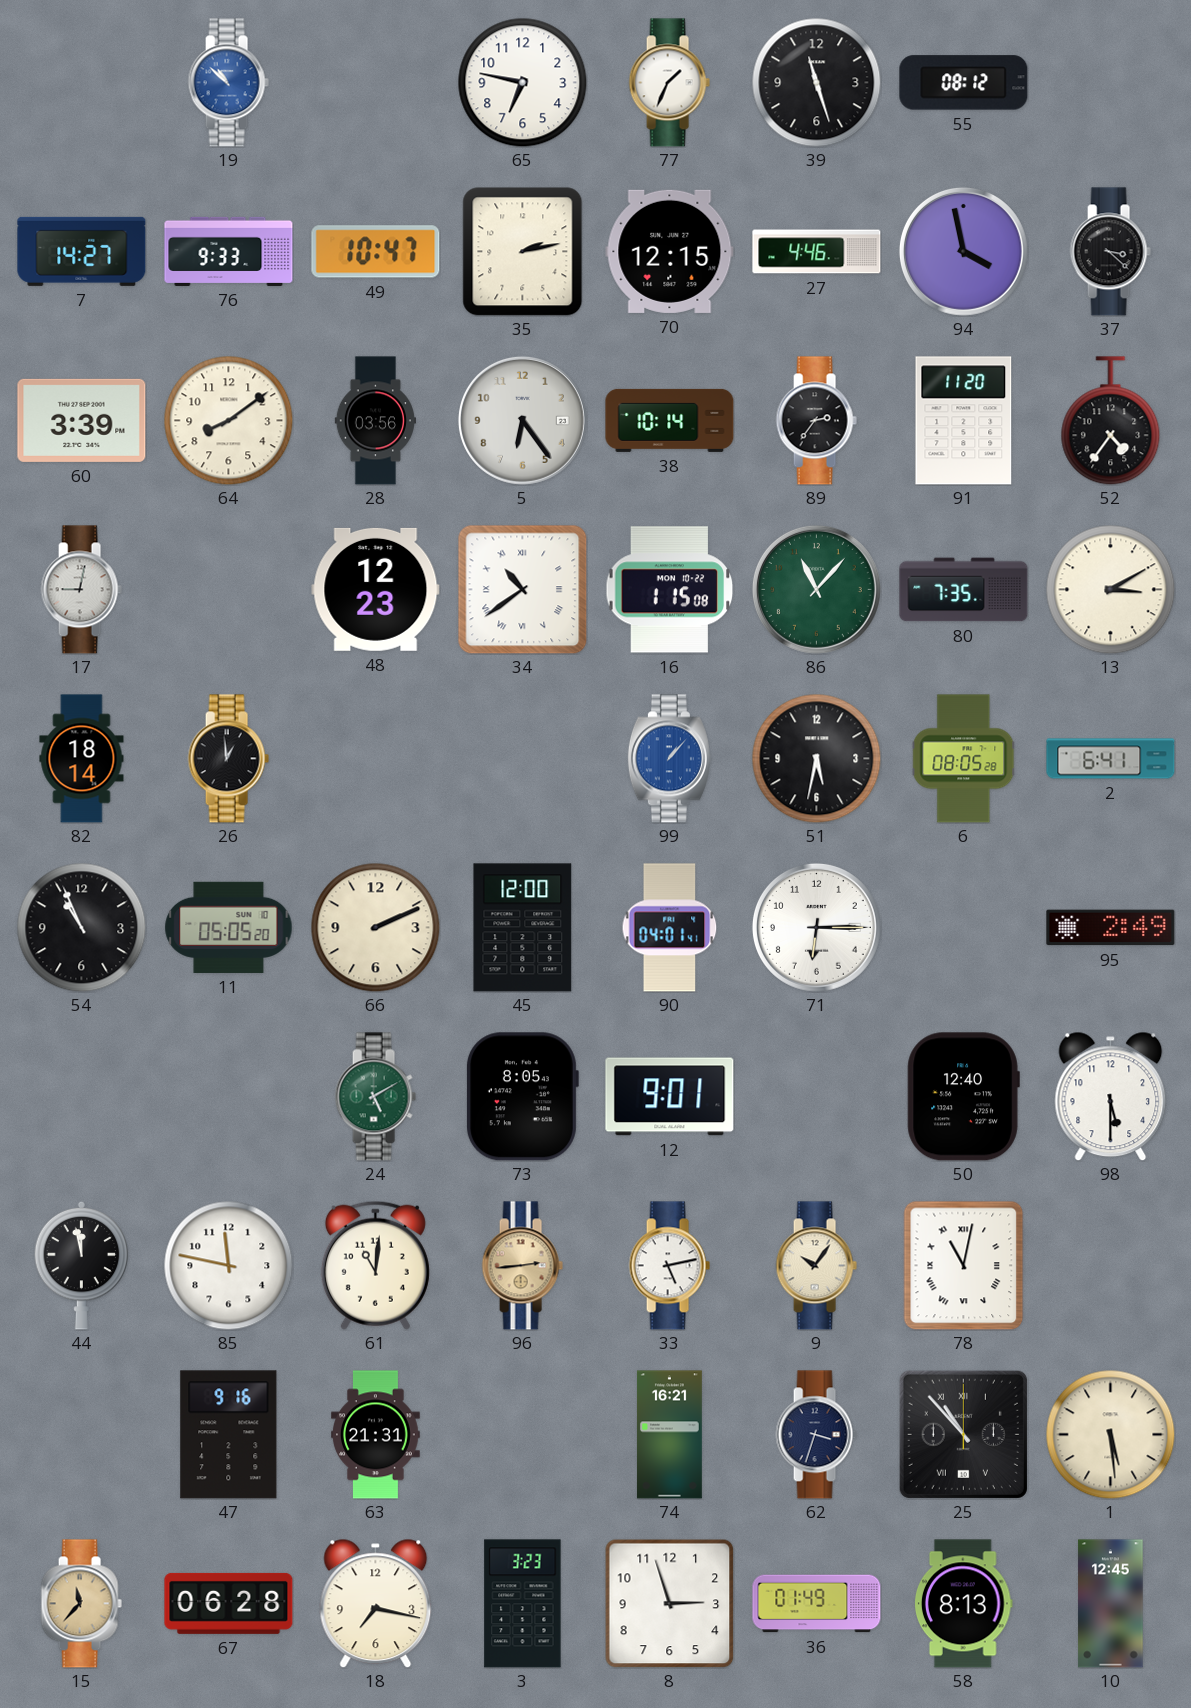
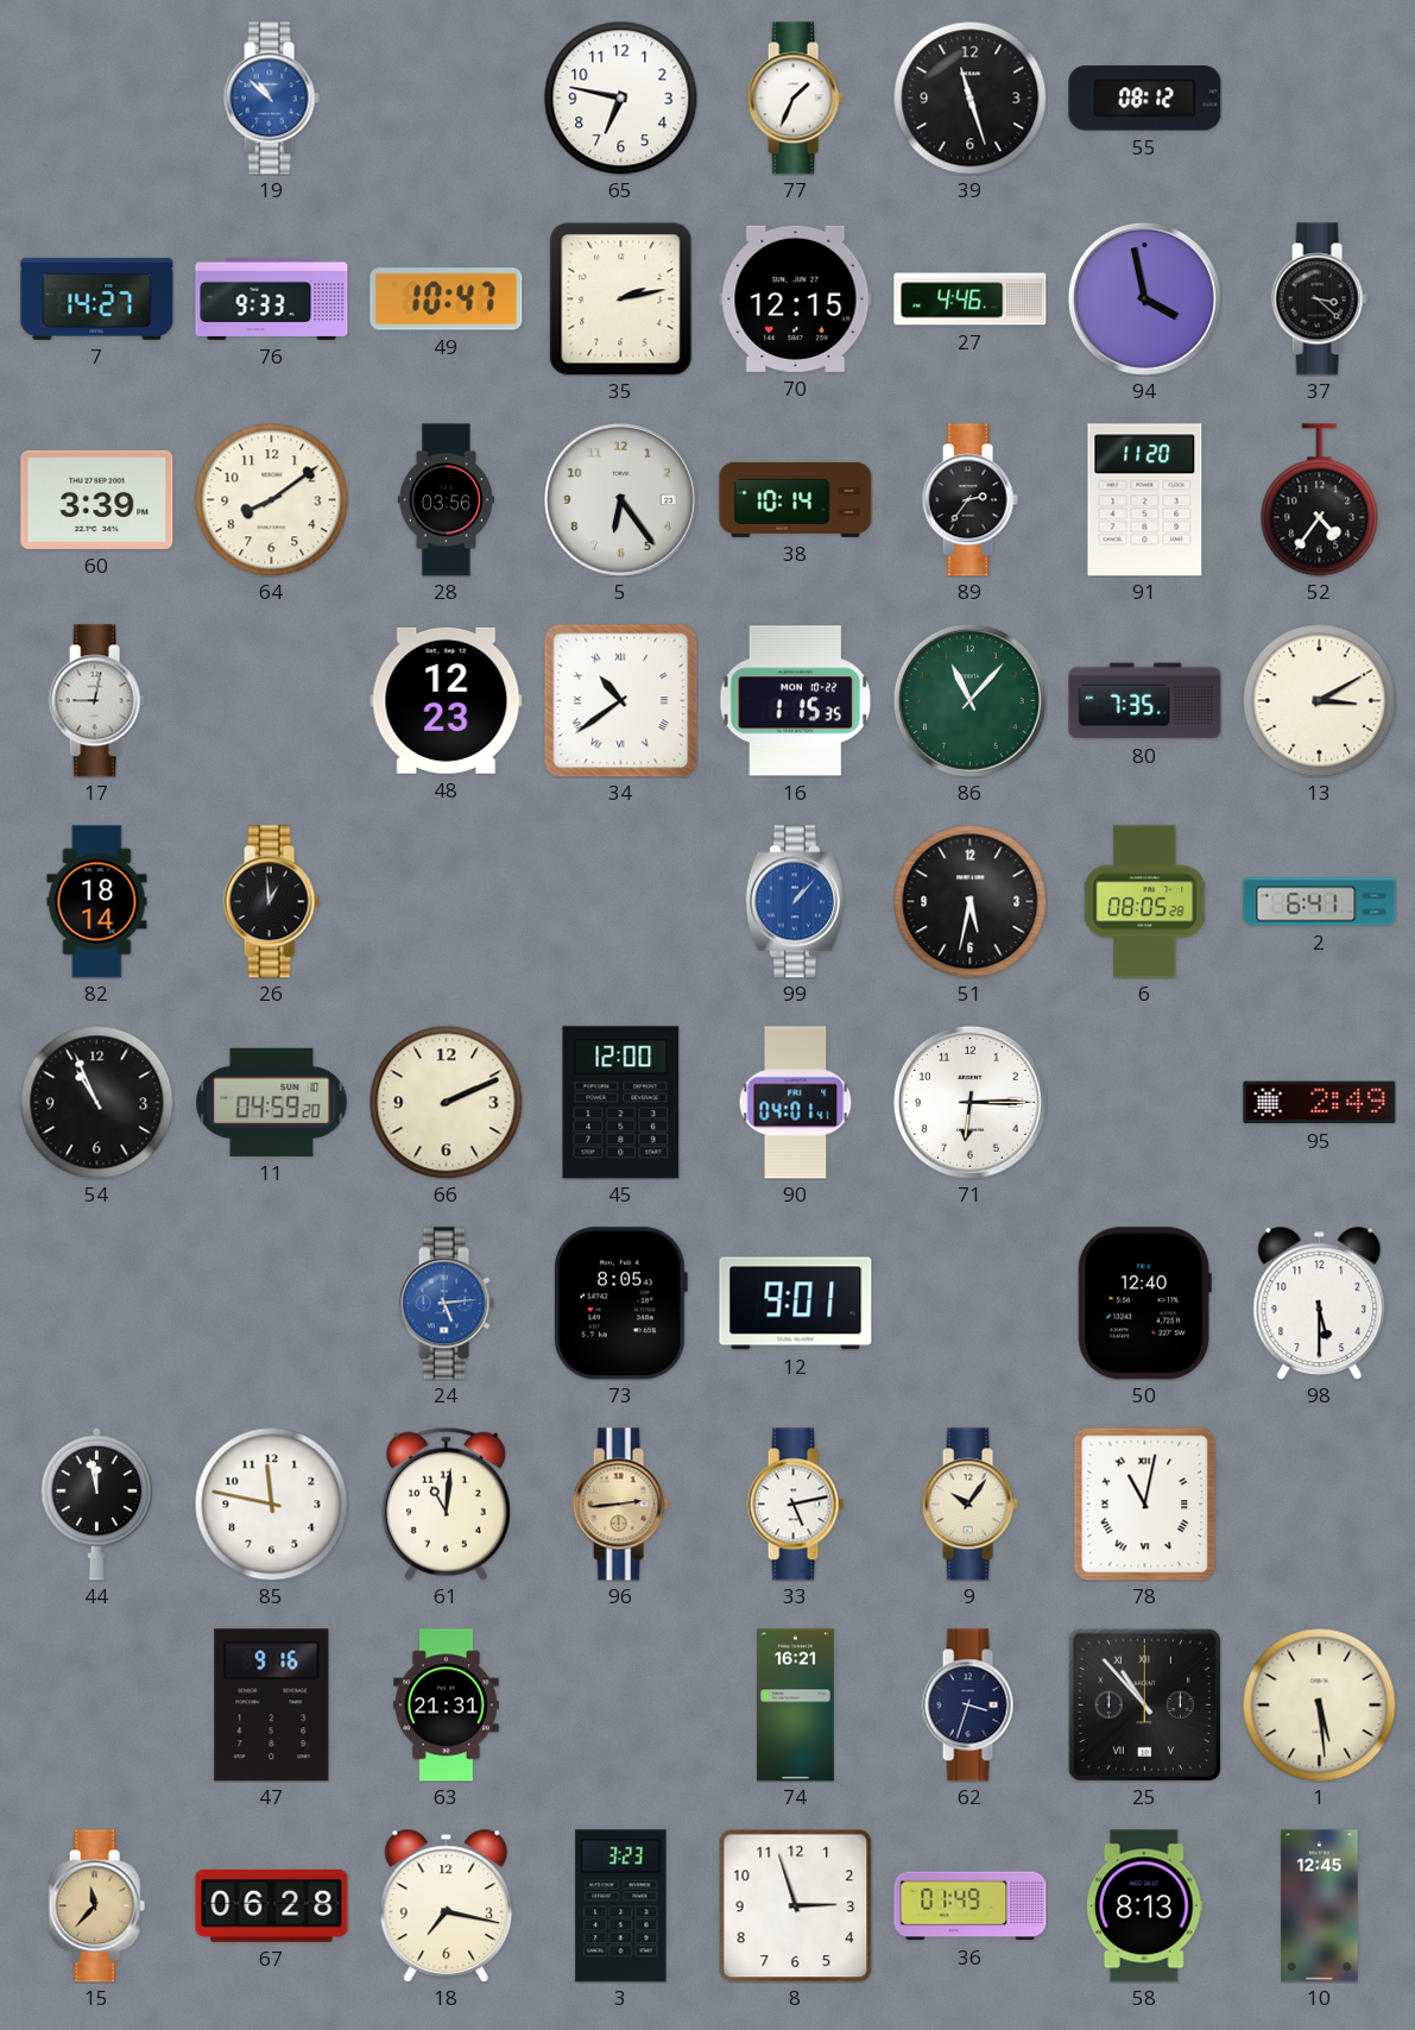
16: 1:15:08 -> 1:15:35
11: 05:05 -> 04:59
24: 5:10 -> 5:14
24 dial: green -> blue
